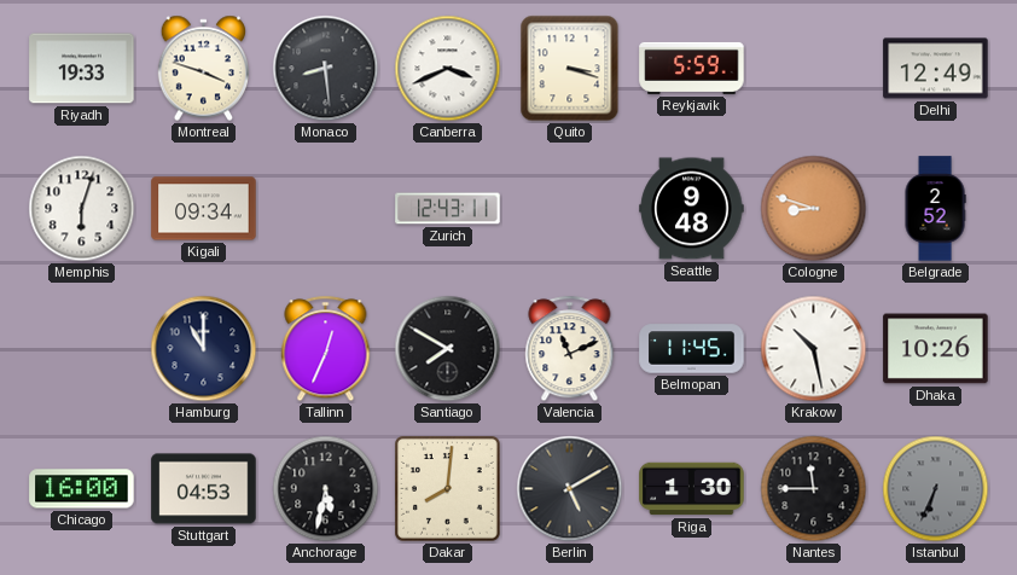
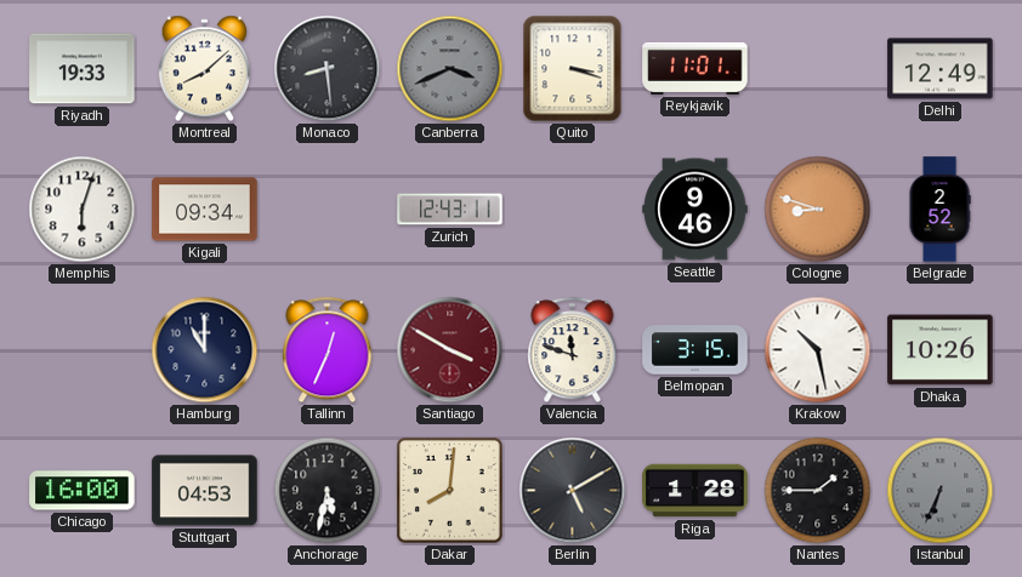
Montreal: 3:48 -> 8:08
Canberra dial: white -> grey
Reykjavik: 5:59 -> 11:01
Seattle: 9:48 -> 9:46
Santiago: 7:50 -> 3:50
Santiago dial: black -> burgundy
Valencia: 11:11 -> 11:48
Belmopan: 11:45 -> 3:15
Riga: 1:30 -> 1:28
Nantes: 11:45 -> 1:45
